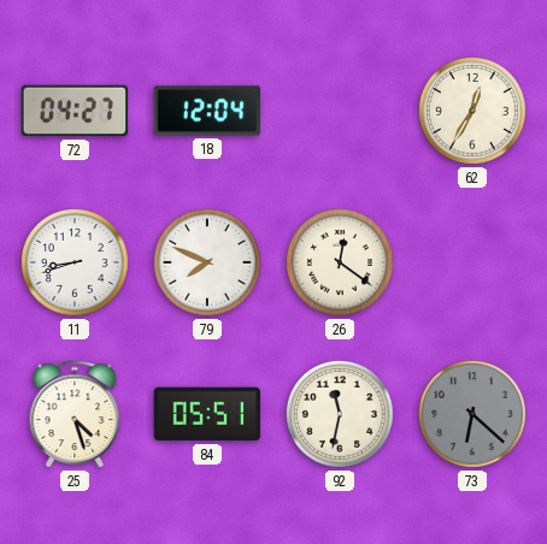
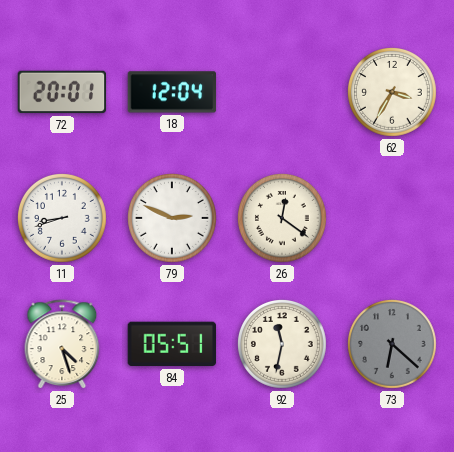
72: 04:27 -> 20:01
62: 12:35 -> 3:35
79: 7:49 -> 2:49
